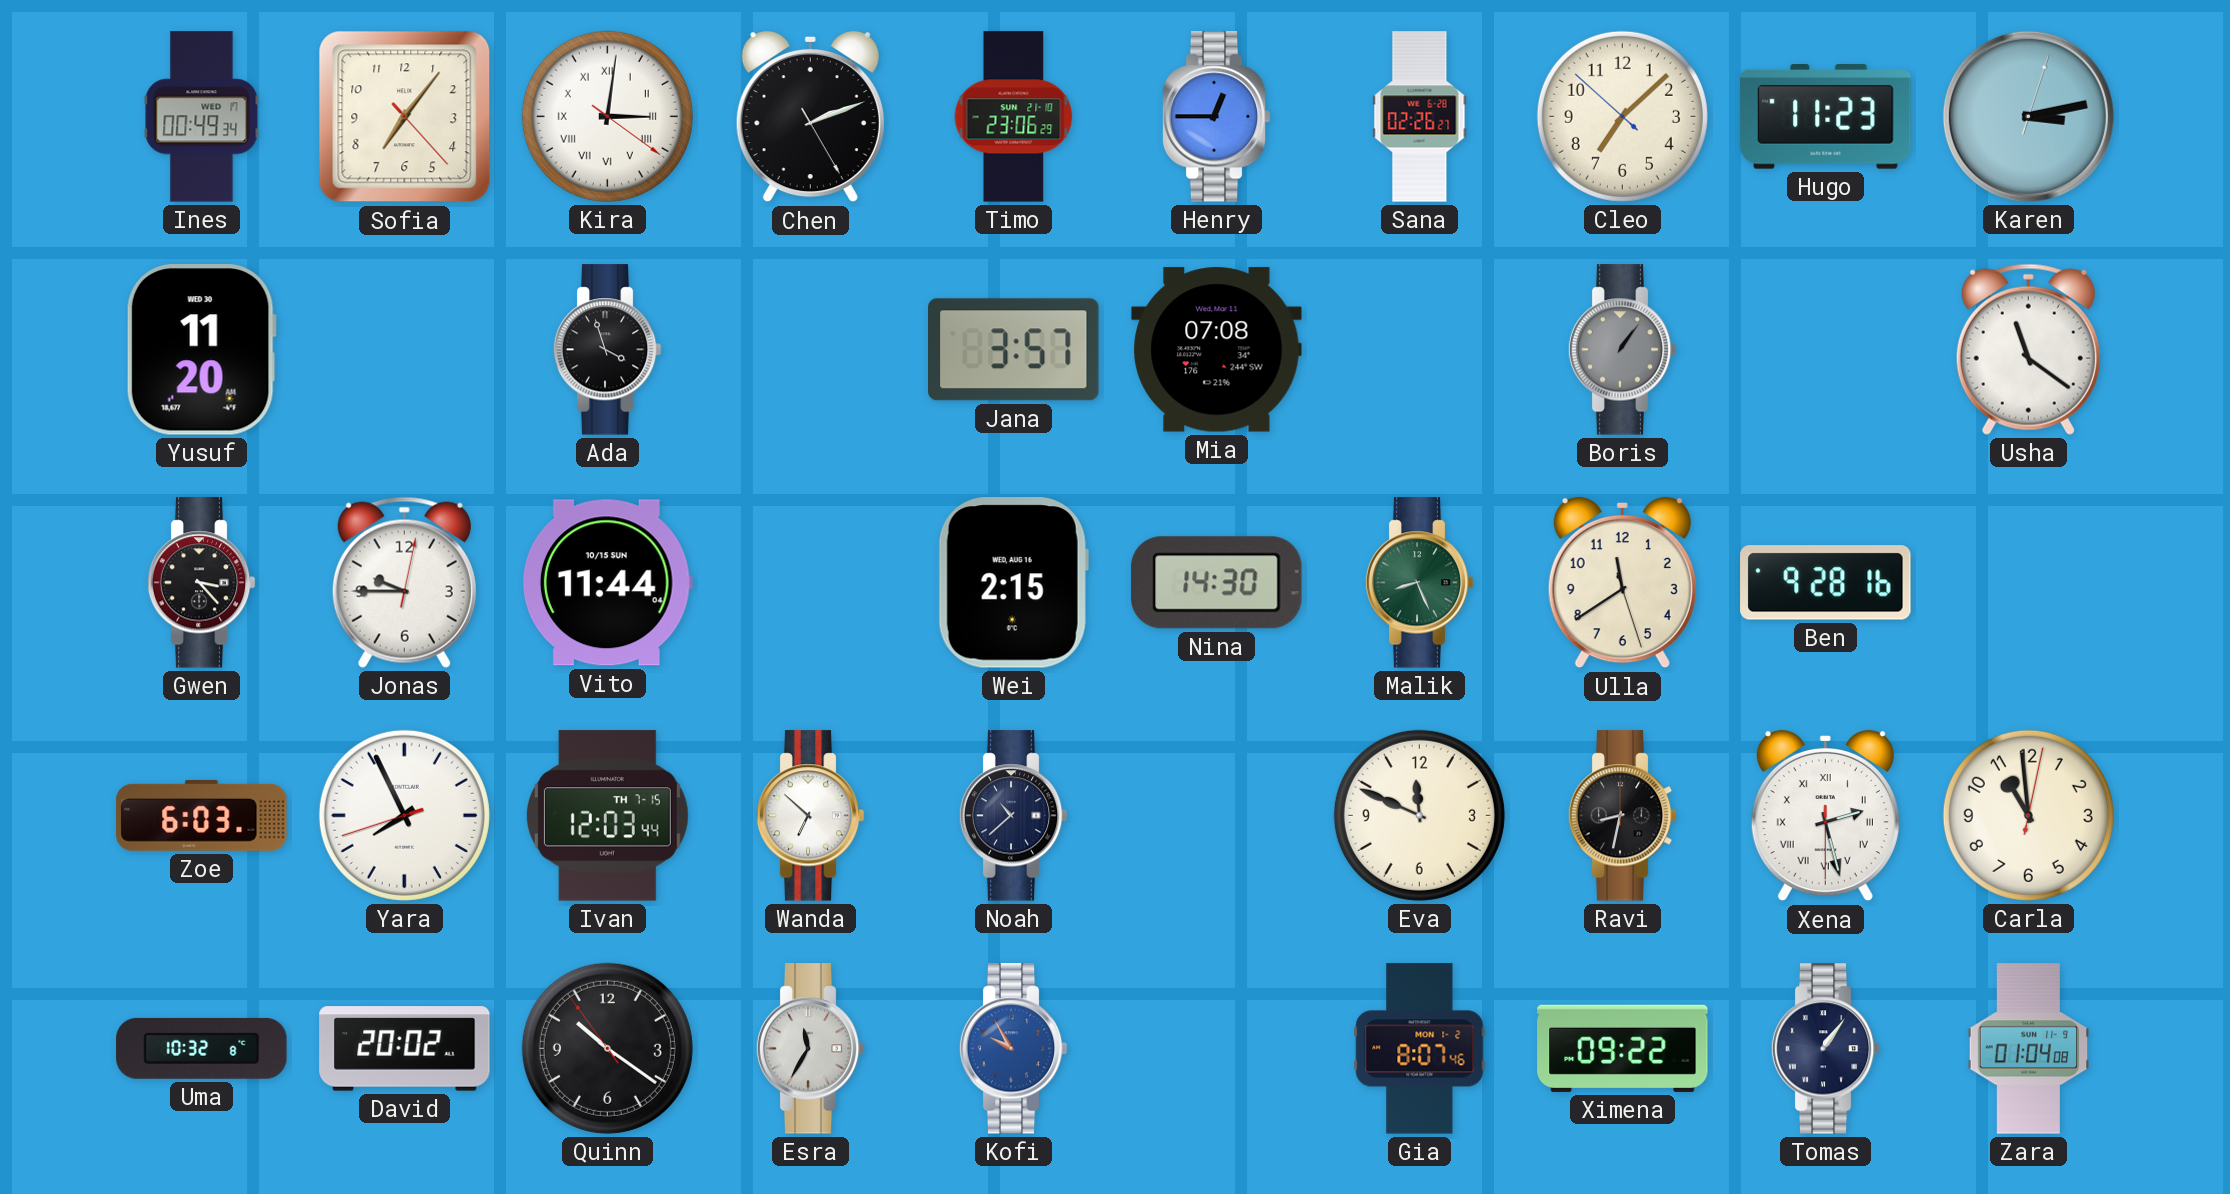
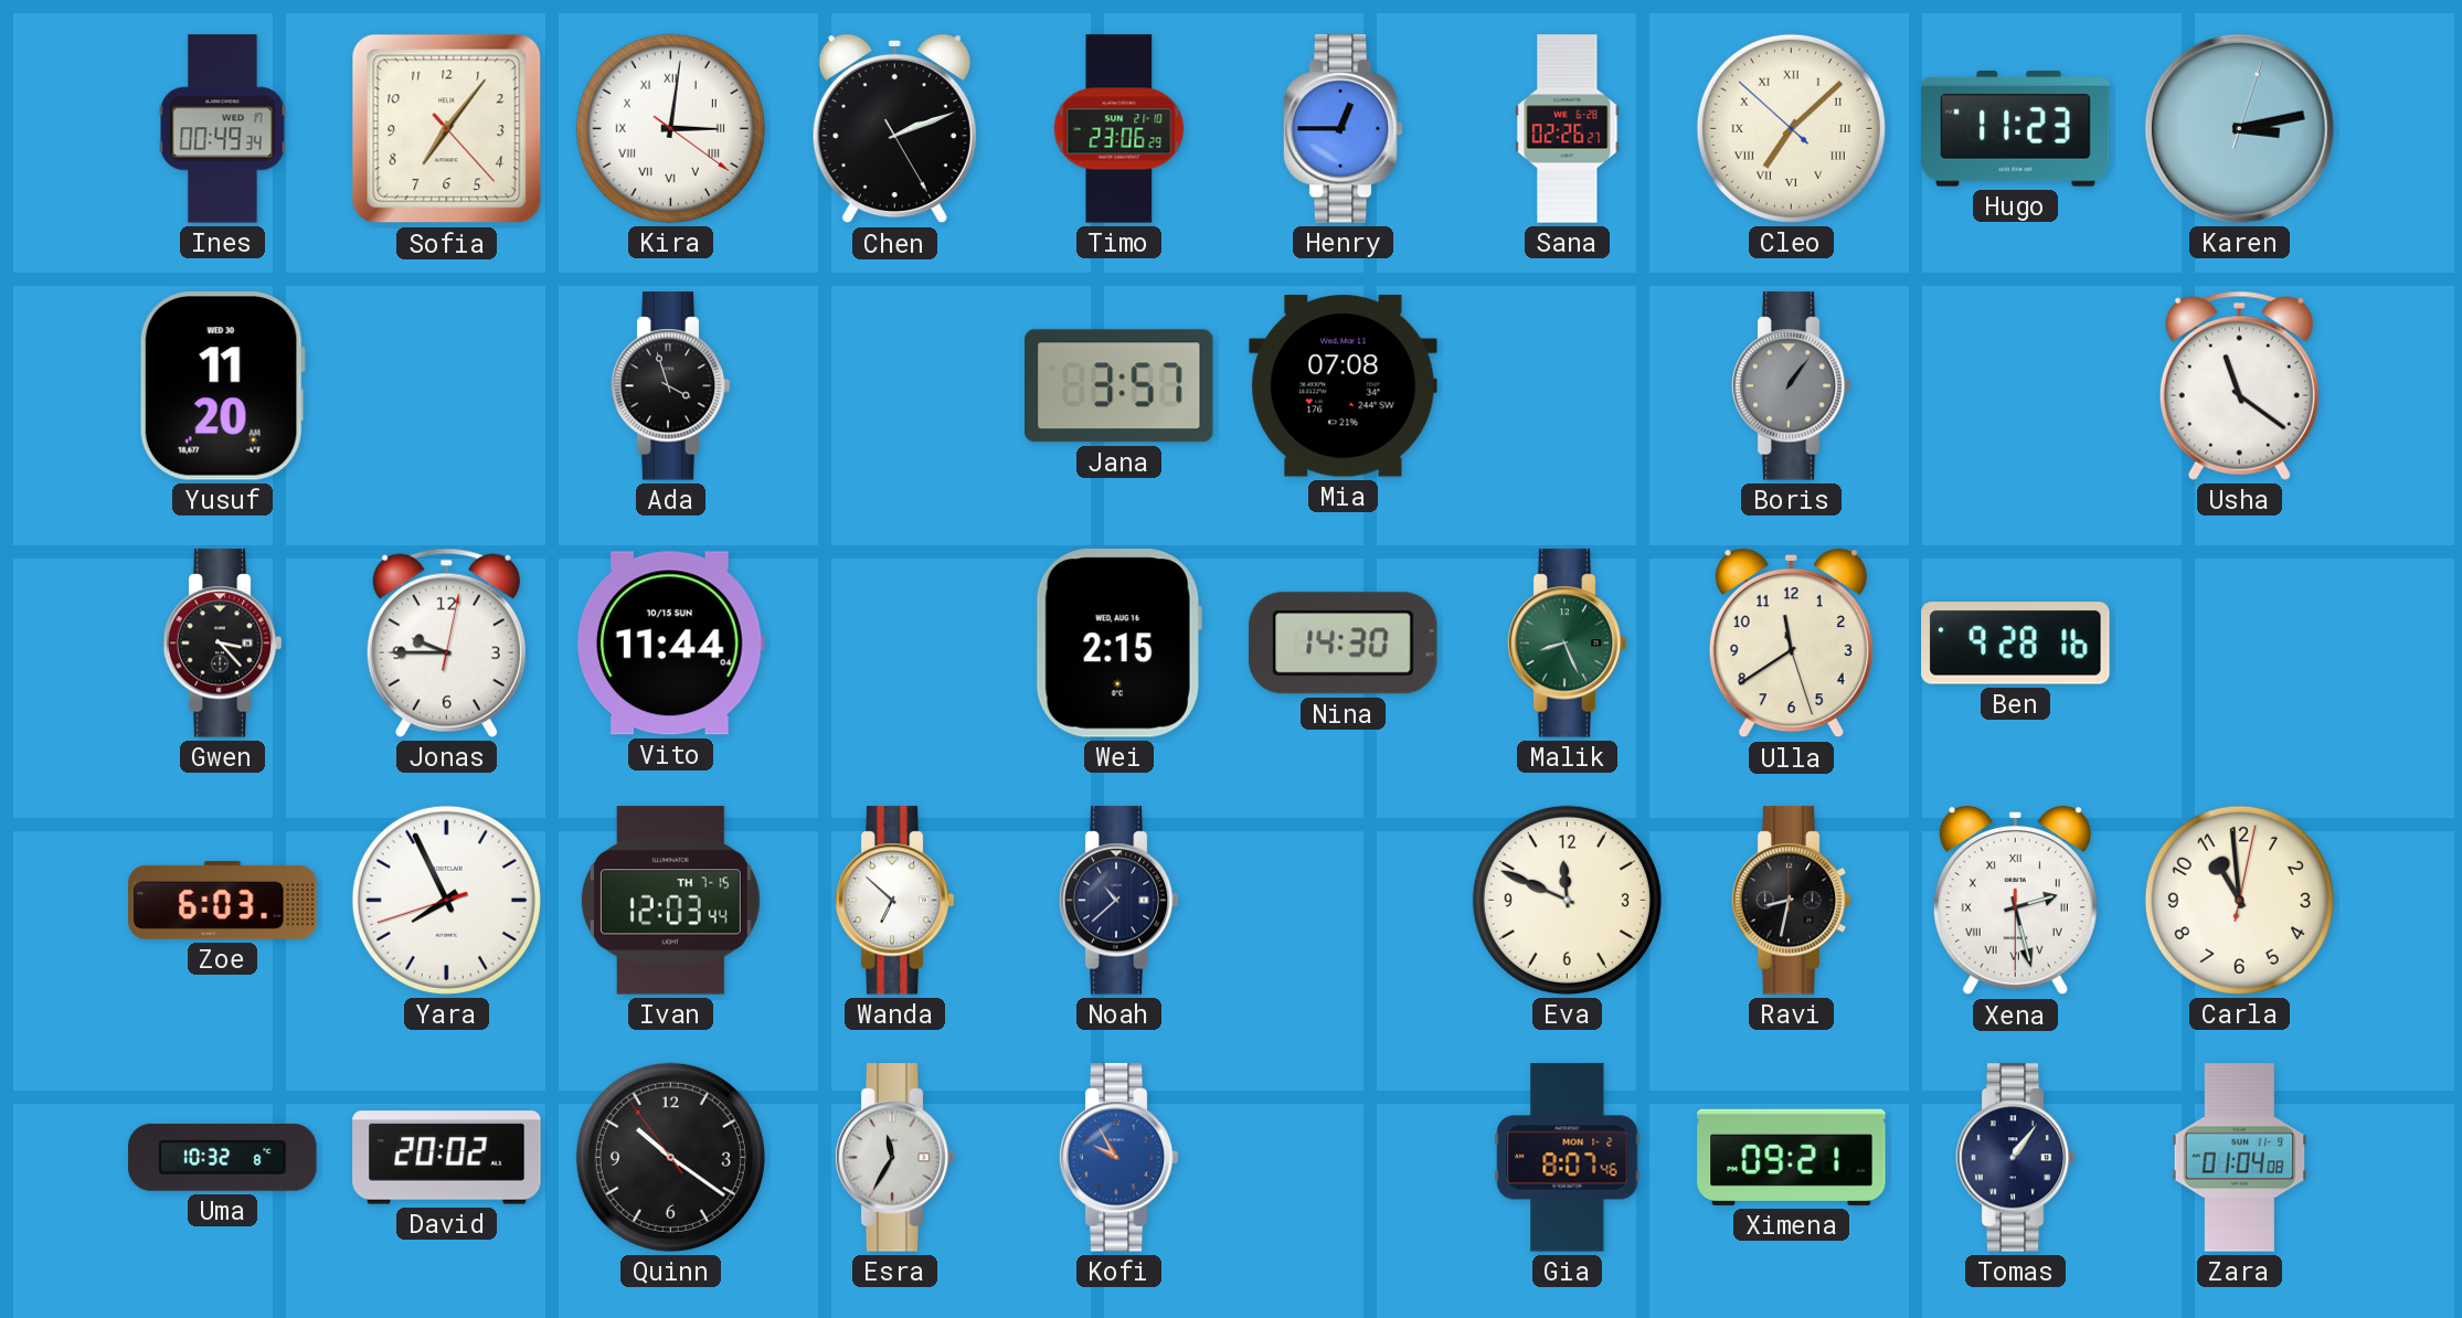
Cleo numerals: Arabic -> Roman
Ximena: 09:22 -> 09:21
